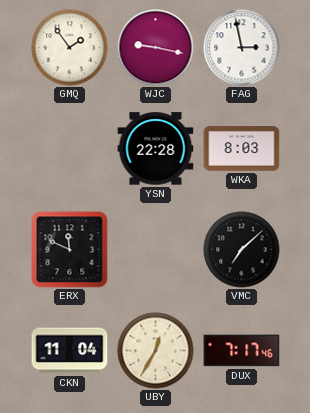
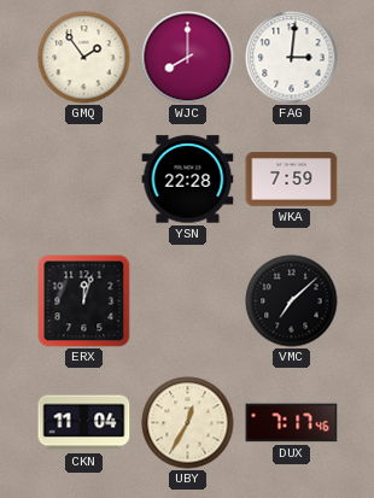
WJC: 9:17 -> 8:00
FAG: 2:58 -> 3:01
WKA: 8:03 -> 7:59
ERX: 11:49 -> 12:03
